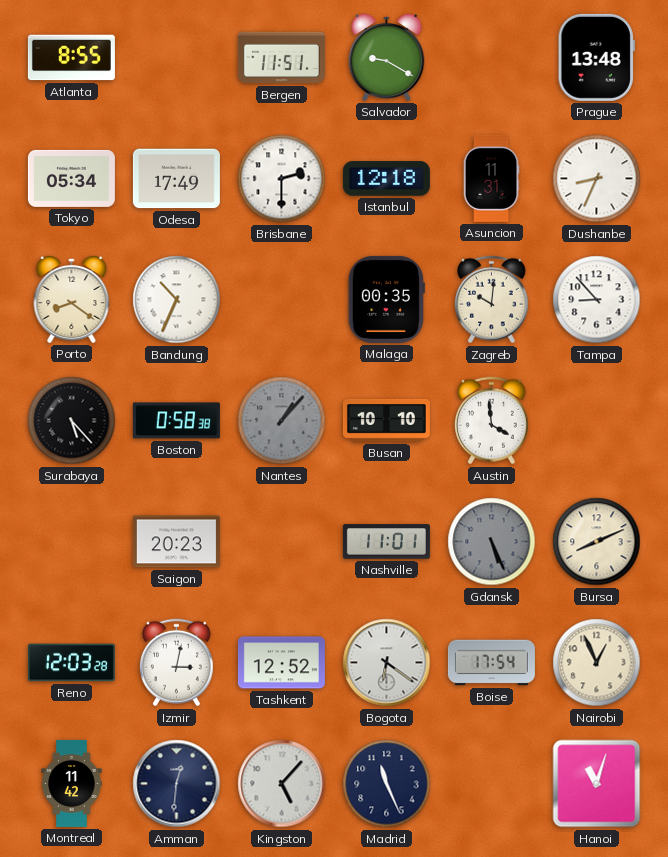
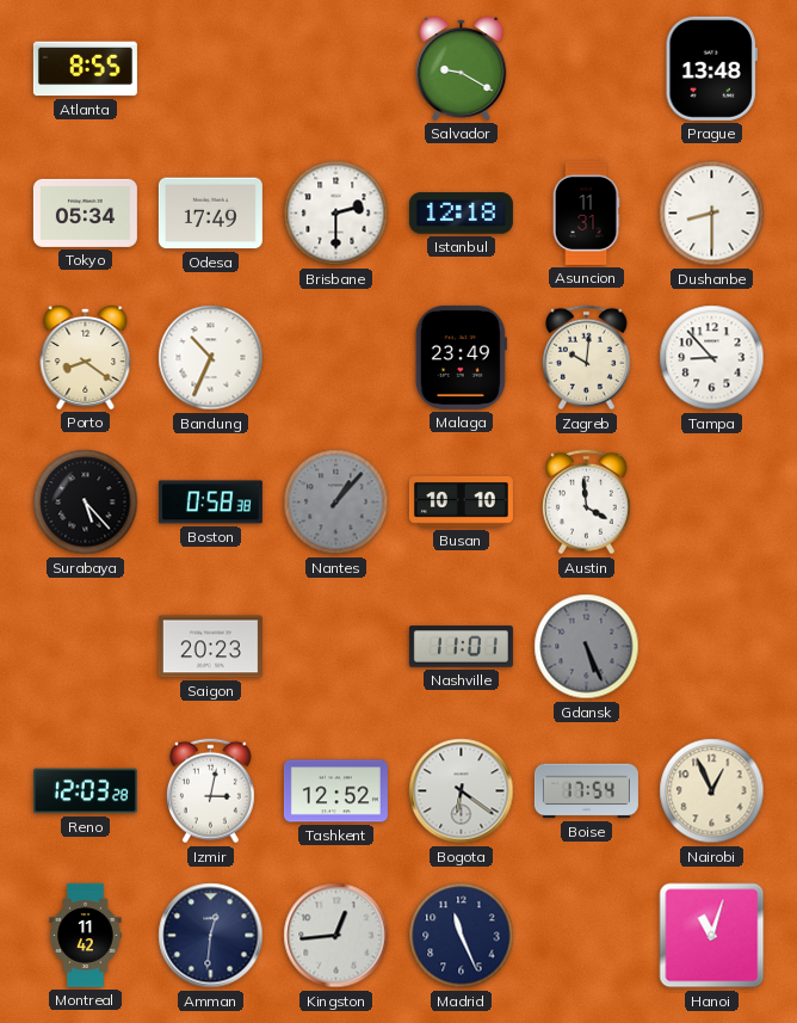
Bergen: 11:51 -> none
Dushanbe: 8:34 -> 8:30
Malaga: 00:35 -> 23:49
Bursa: 8:11 -> none
Kingston: 5:07 -> 12:44
